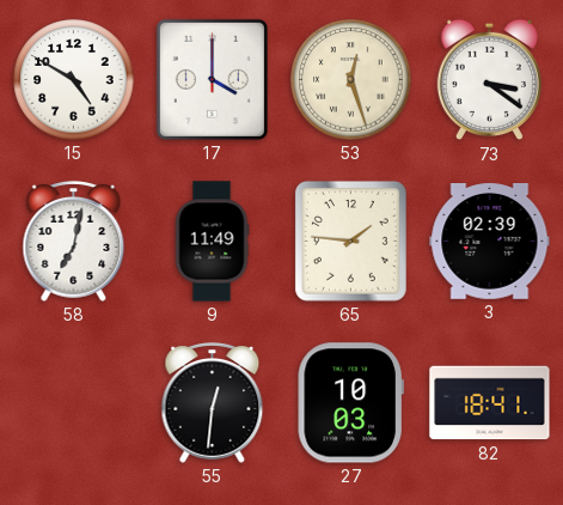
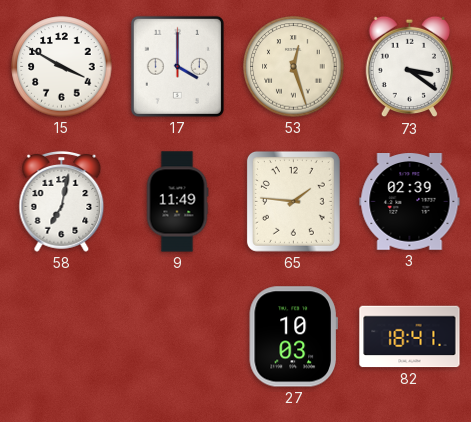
15: 4:50 -> 3:50
55: 12:31 -> none
